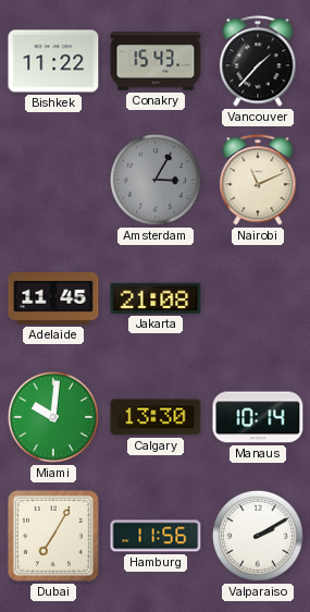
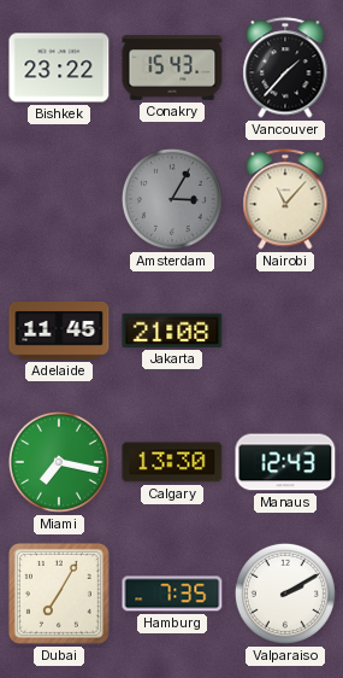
Bishkek: 11:22 -> 23:22
Nairobi: 11:11 -> 11:07
Miami: 10:01 -> 7:17
Manaus: 10:14 -> 12:43
Hamburg: 11:56 -> 7:35
